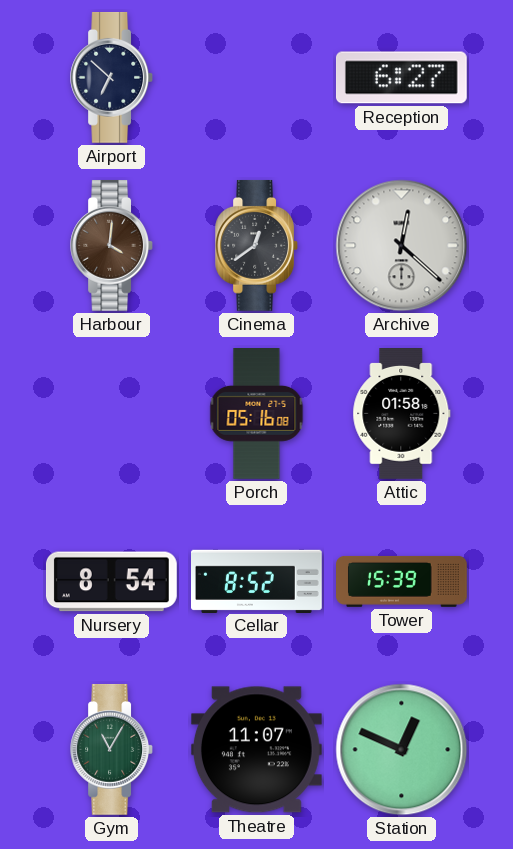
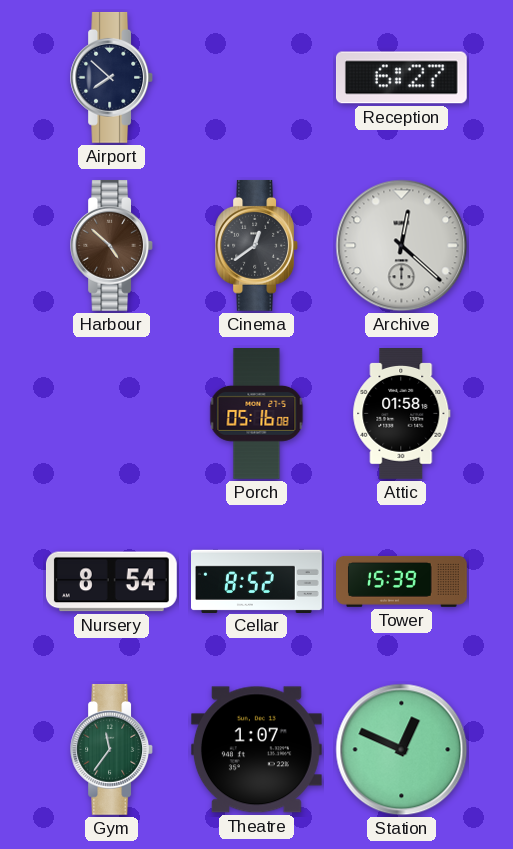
Airport: 6:52 -> 7:52
Harbour: 4:01 -> 4:52
Gym: 11:05 -> 11:36
Theatre: 11:07 -> 1:07
